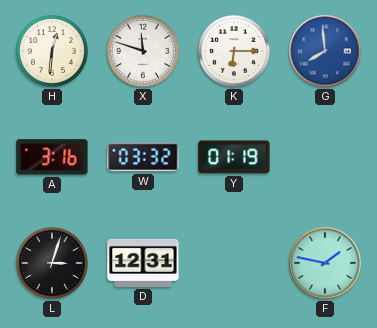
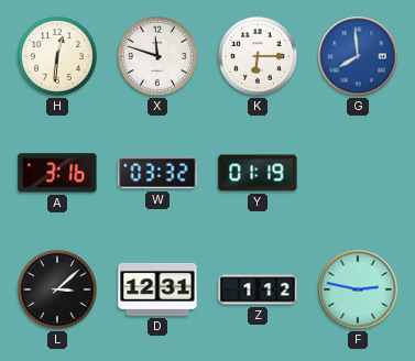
L: 3:03 -> 3:08
Z: none -> 1:12
F: 1:47 -> 2:47
